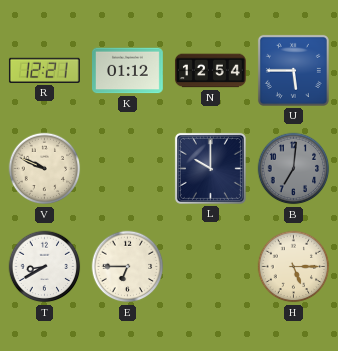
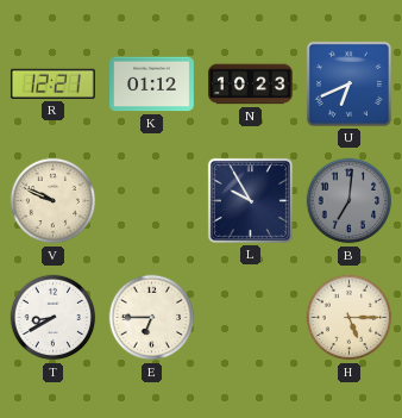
N: 12:54 -> 10:23
U: 5:45 -> 6:41
L: 10:00 -> 9:55
